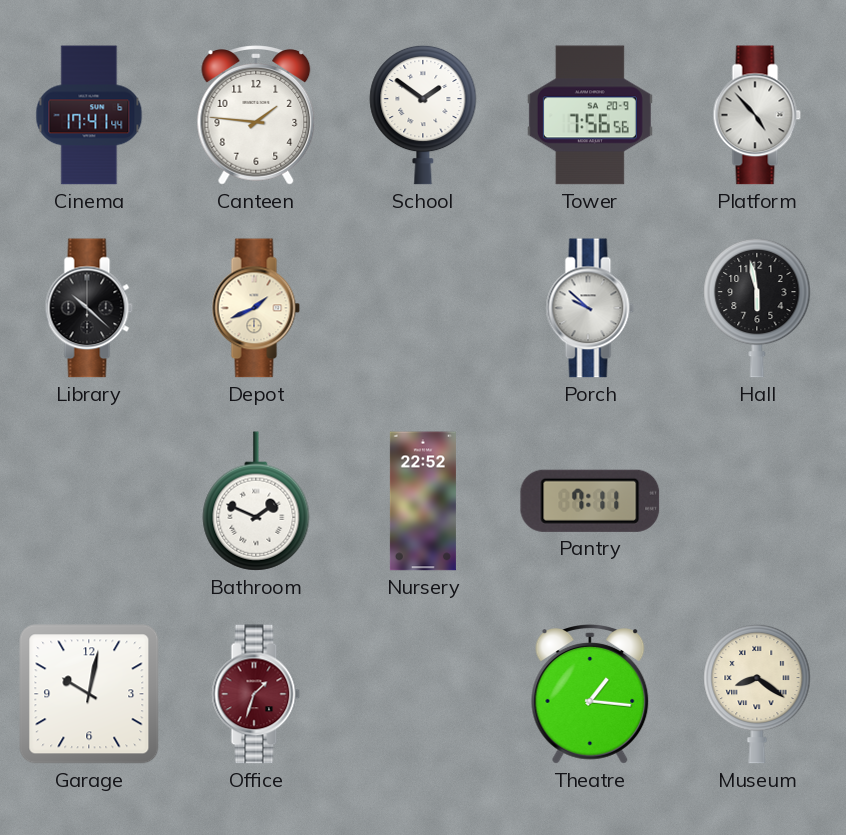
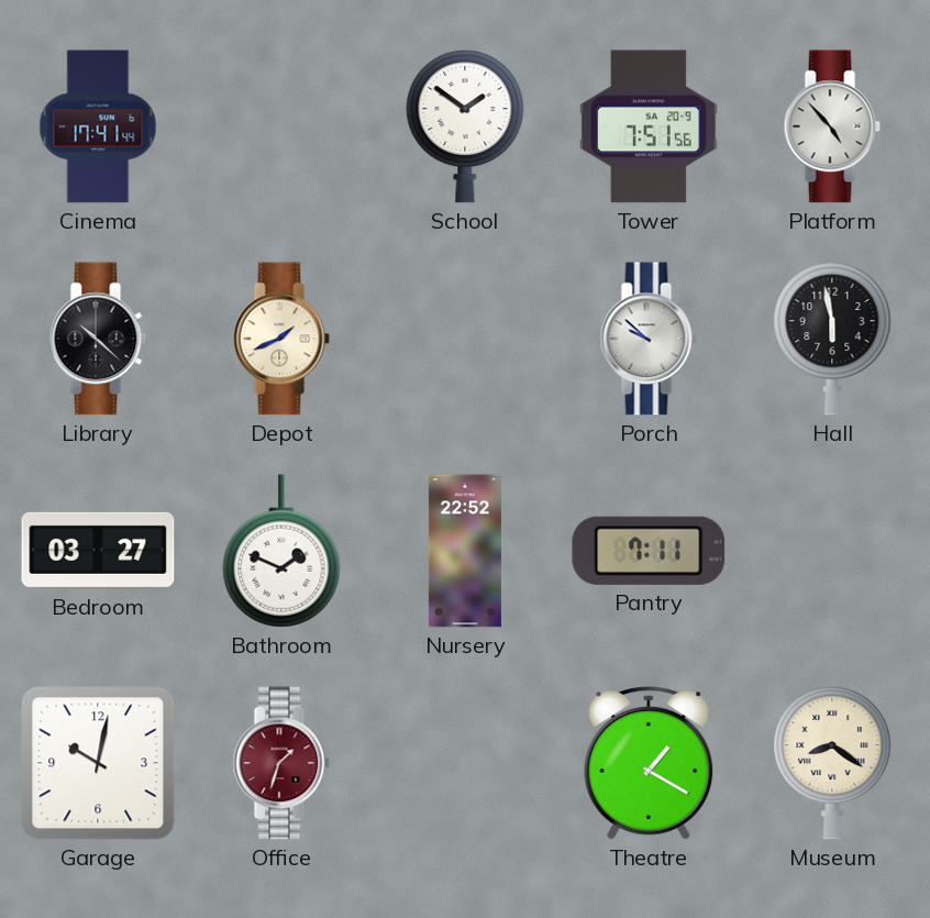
Canteen: 1:46 -> none
Tower: 7:56 -> 7:51
Bedroom: none -> 03:27
Theatre: 1:16 -> 1:20
